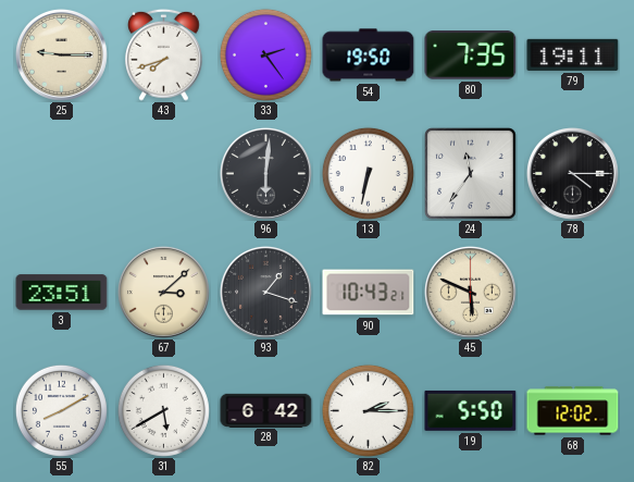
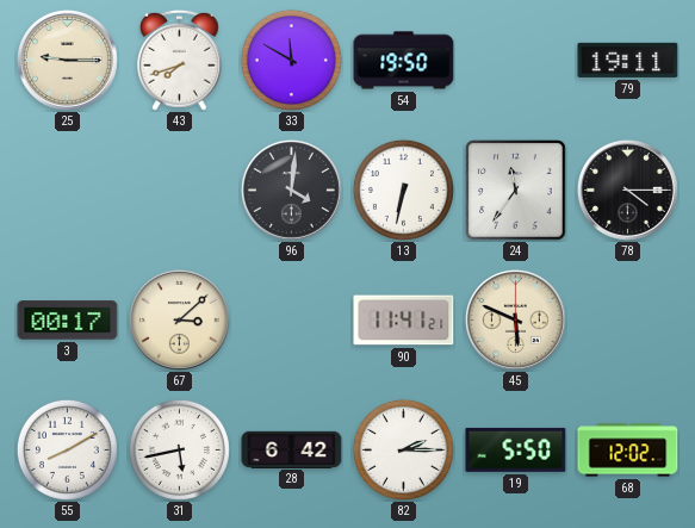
33: 2:24 -> 11:50
80: 7:35 -> none
96: 6:01 -> 4:01
3: 23:51 -> 00:17
93: 1:18 -> none
90: 10:43 -> 11:41
31: 5:40 -> 5:43
